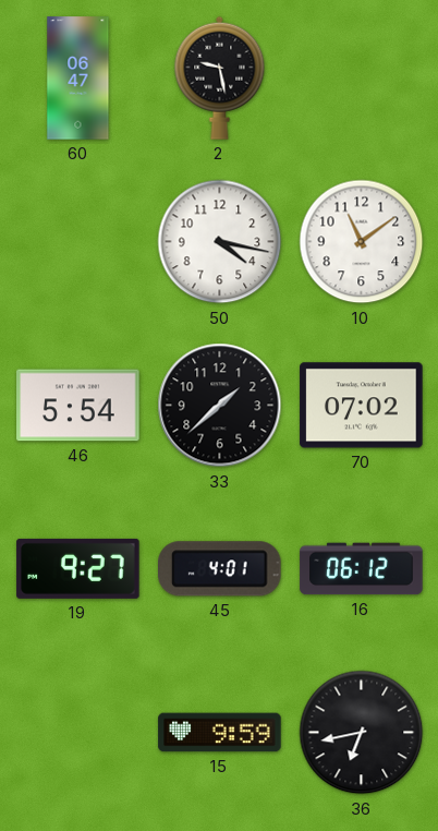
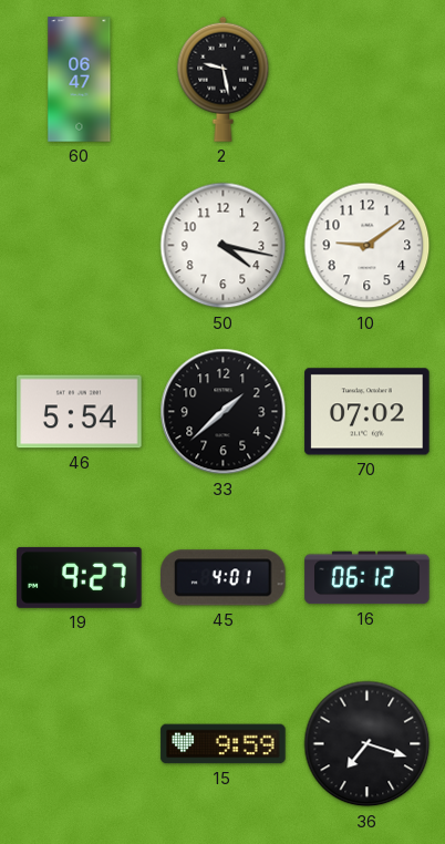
10: 11:09 -> 9:09
36: 6:43 -> 7:18
